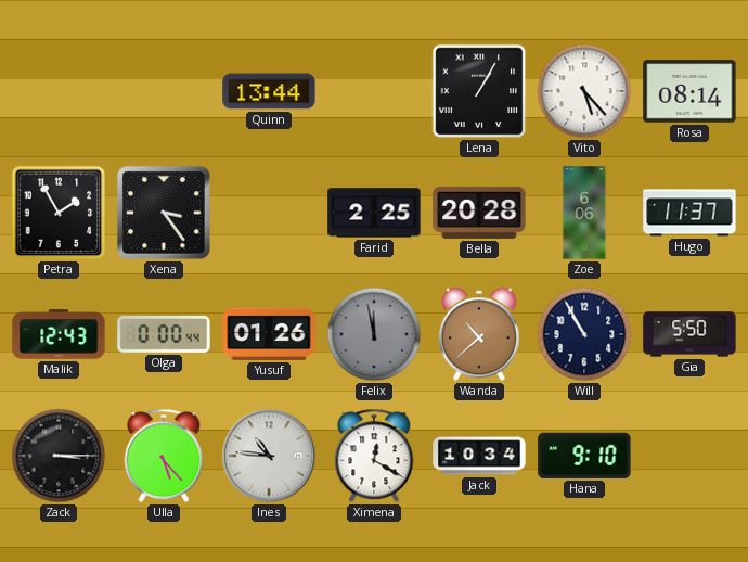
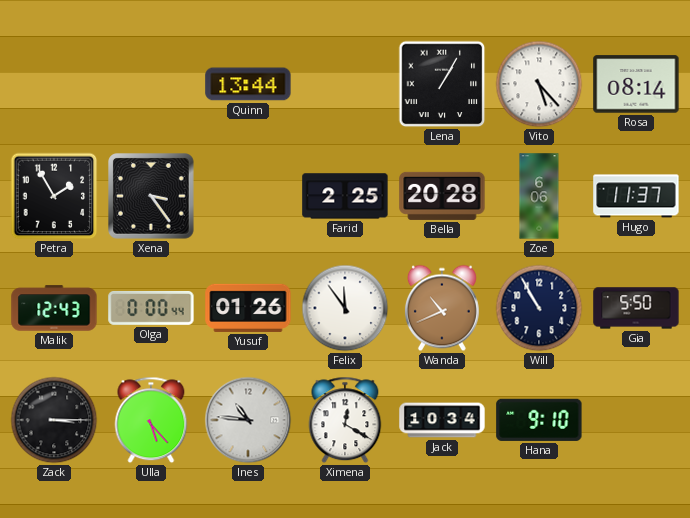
Felix: 11:58 -> 11:54
Felix dial: grey -> white
Wanda: 10:38 -> 10:41
